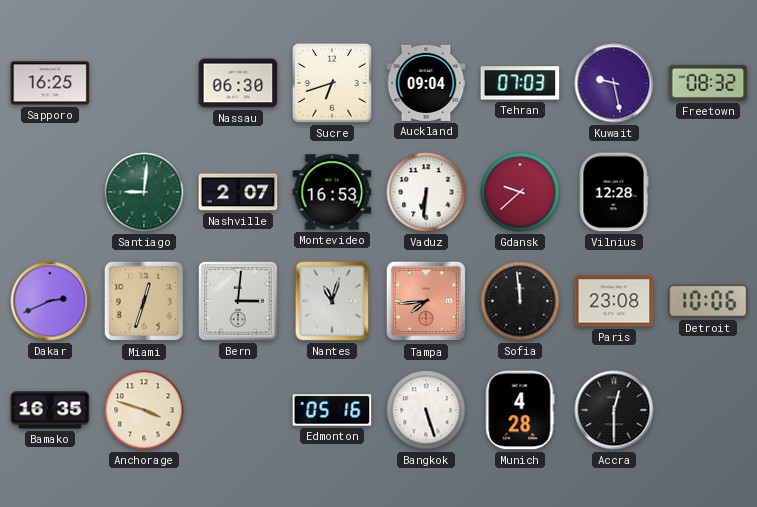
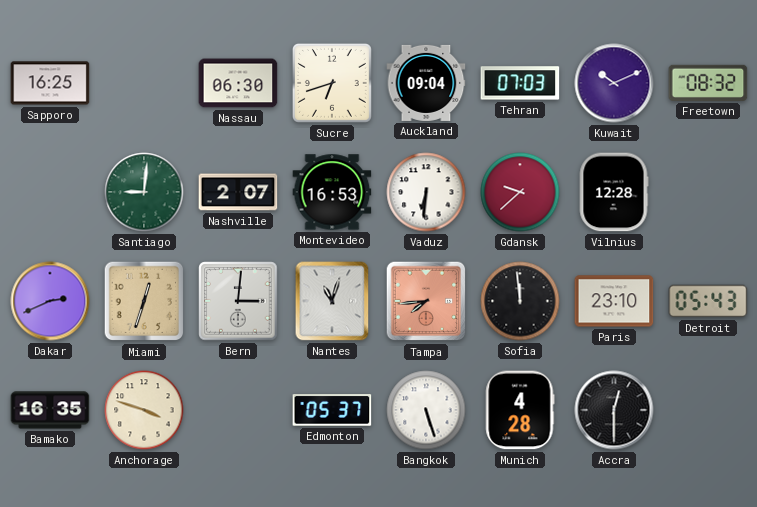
Kuwait: 9:28 -> 10:11
Paris: 23:08 -> 23:10
Detroit: 10:06 -> 05:43
Edmonton: 05:16 -> 05:37
